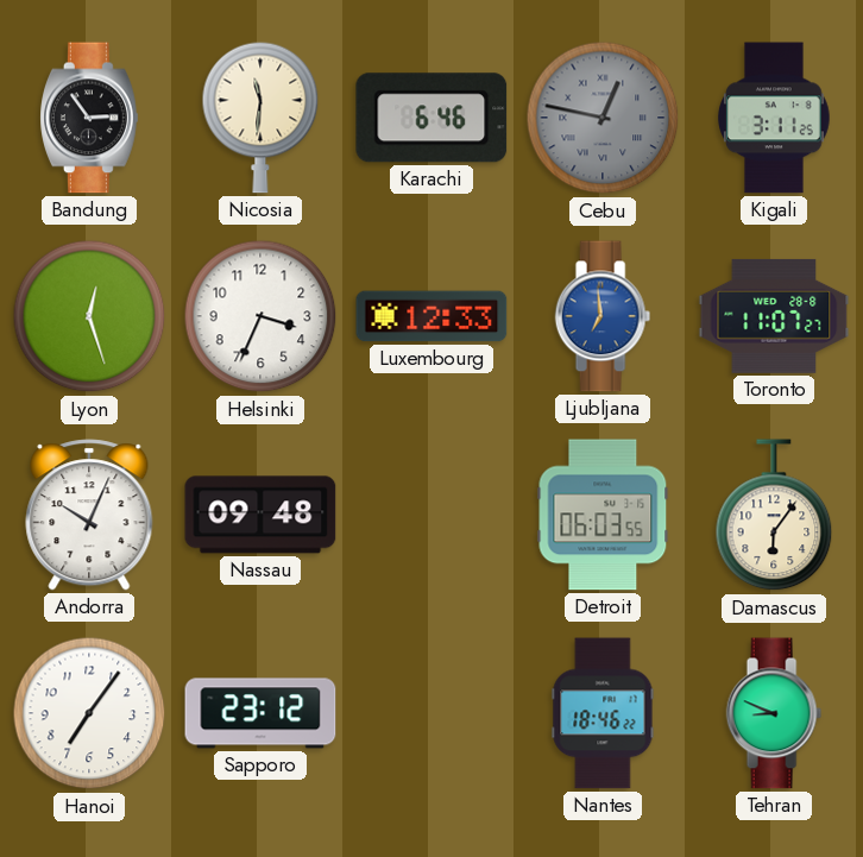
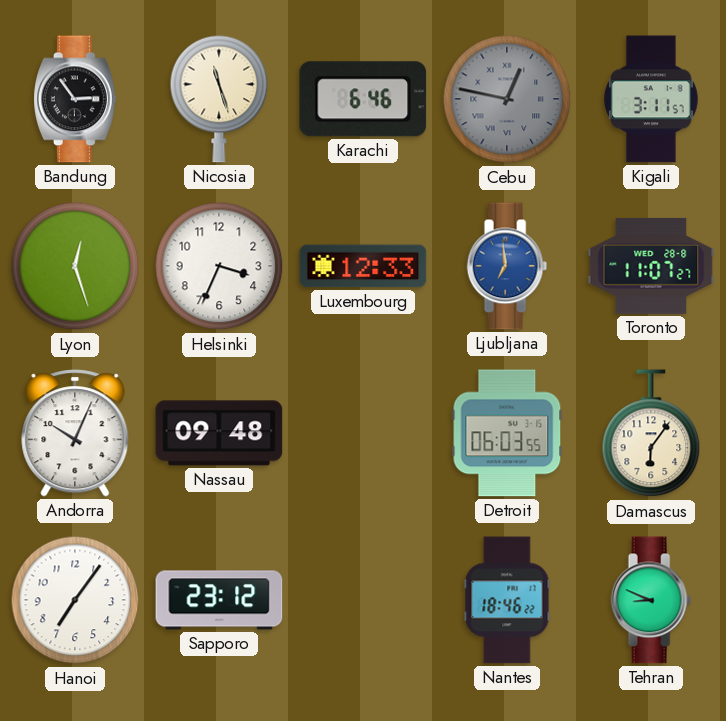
Nicosia: 11:31 -> 11:27
Kigali: 3:11:25 -> 3:11:57
